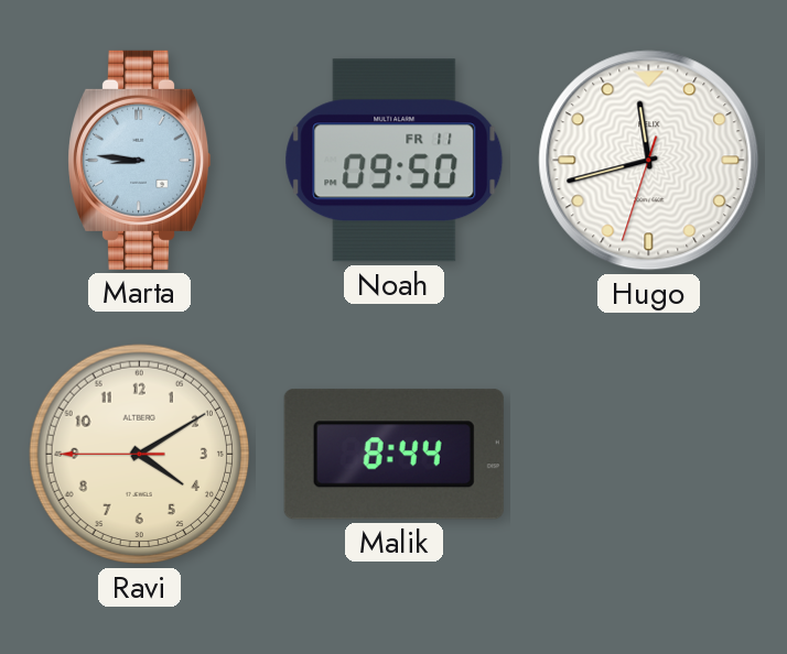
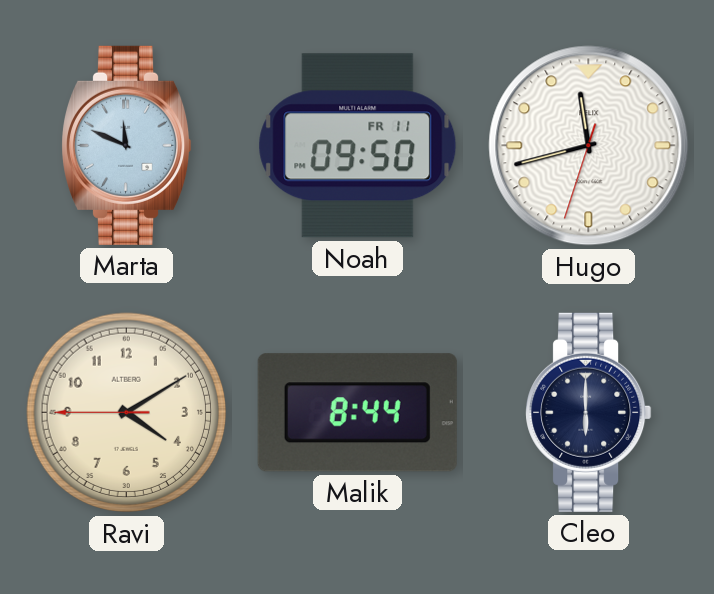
Marta: 8:46 -> 11:49
Cleo: none -> 6:00
